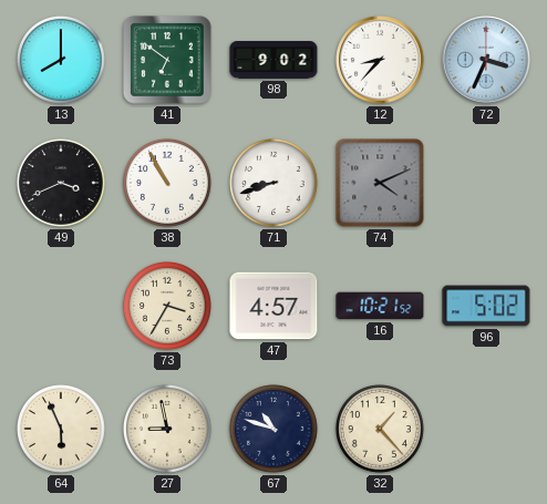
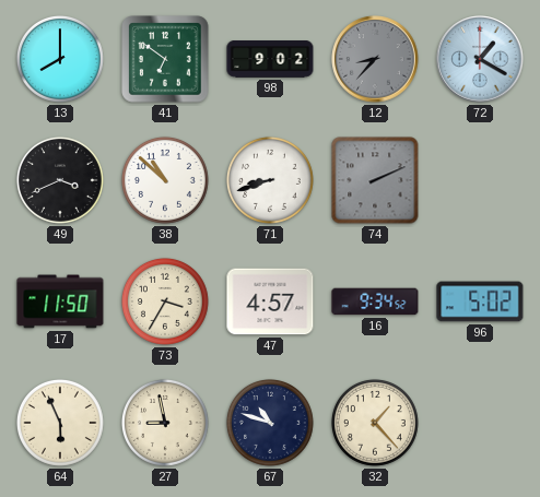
12 dial: white -> grey
72: 3:34 -> 1:20
38: 10:55 -> 10:52
74: 4:11 -> 2:11
17: none -> 11:50
16: 10:21 -> 9:34
